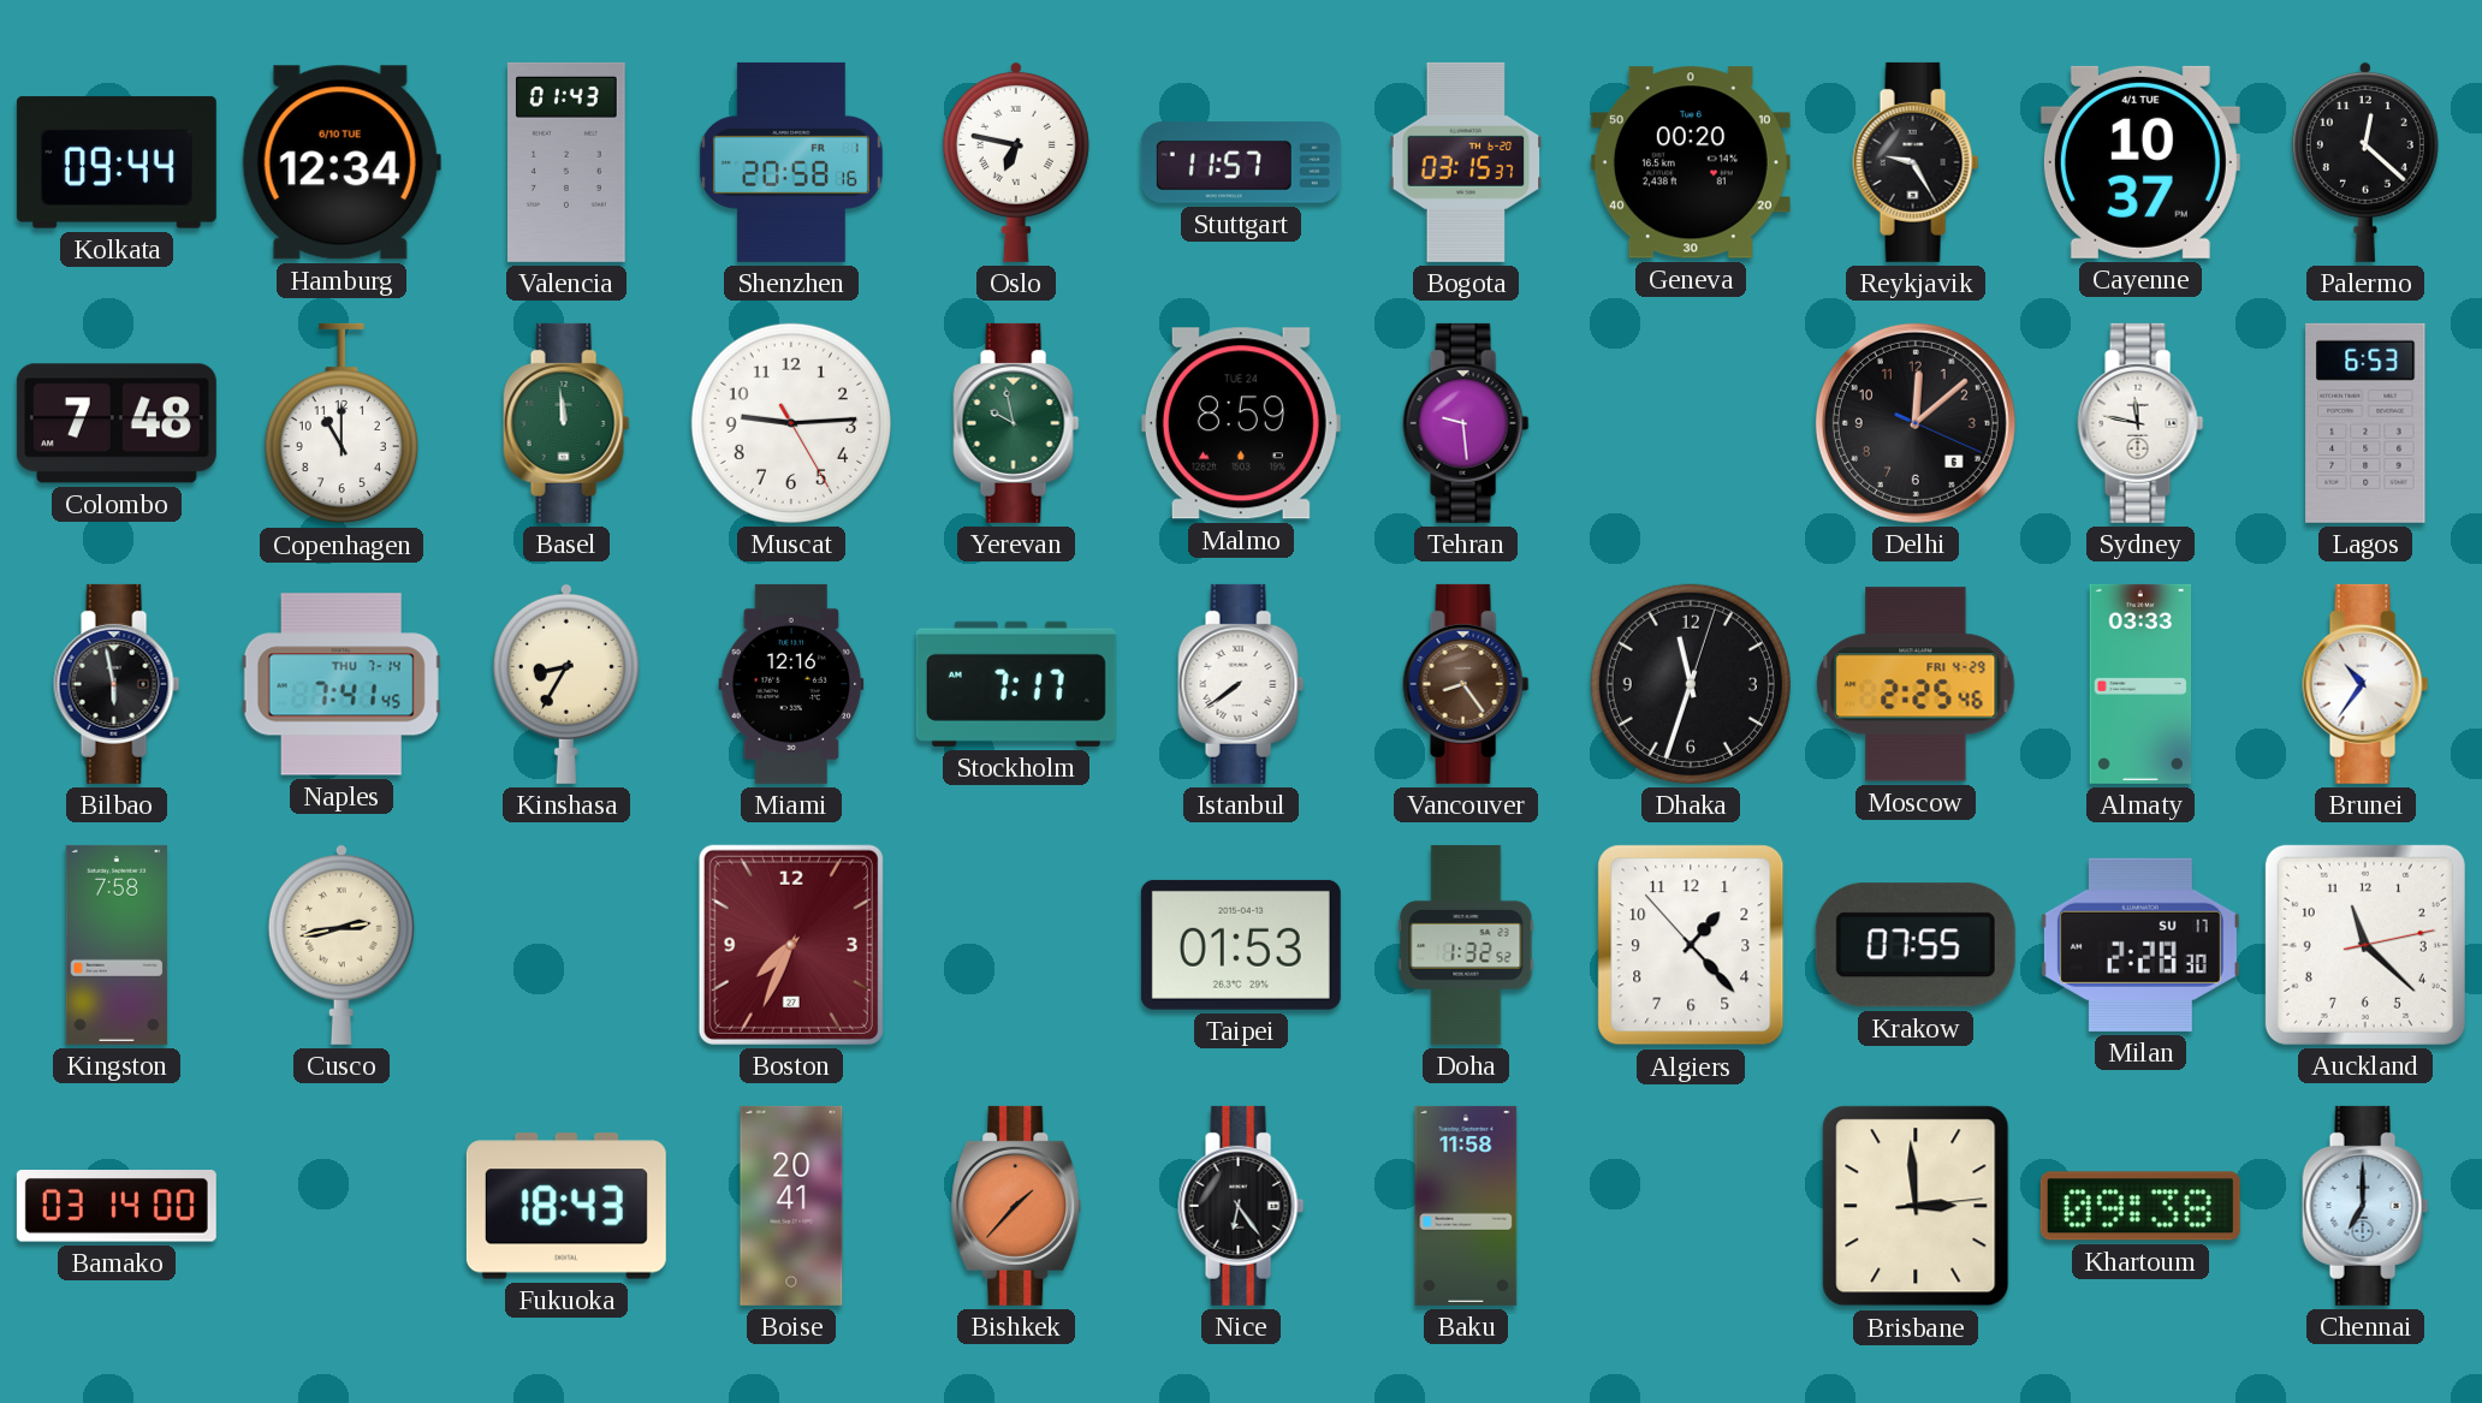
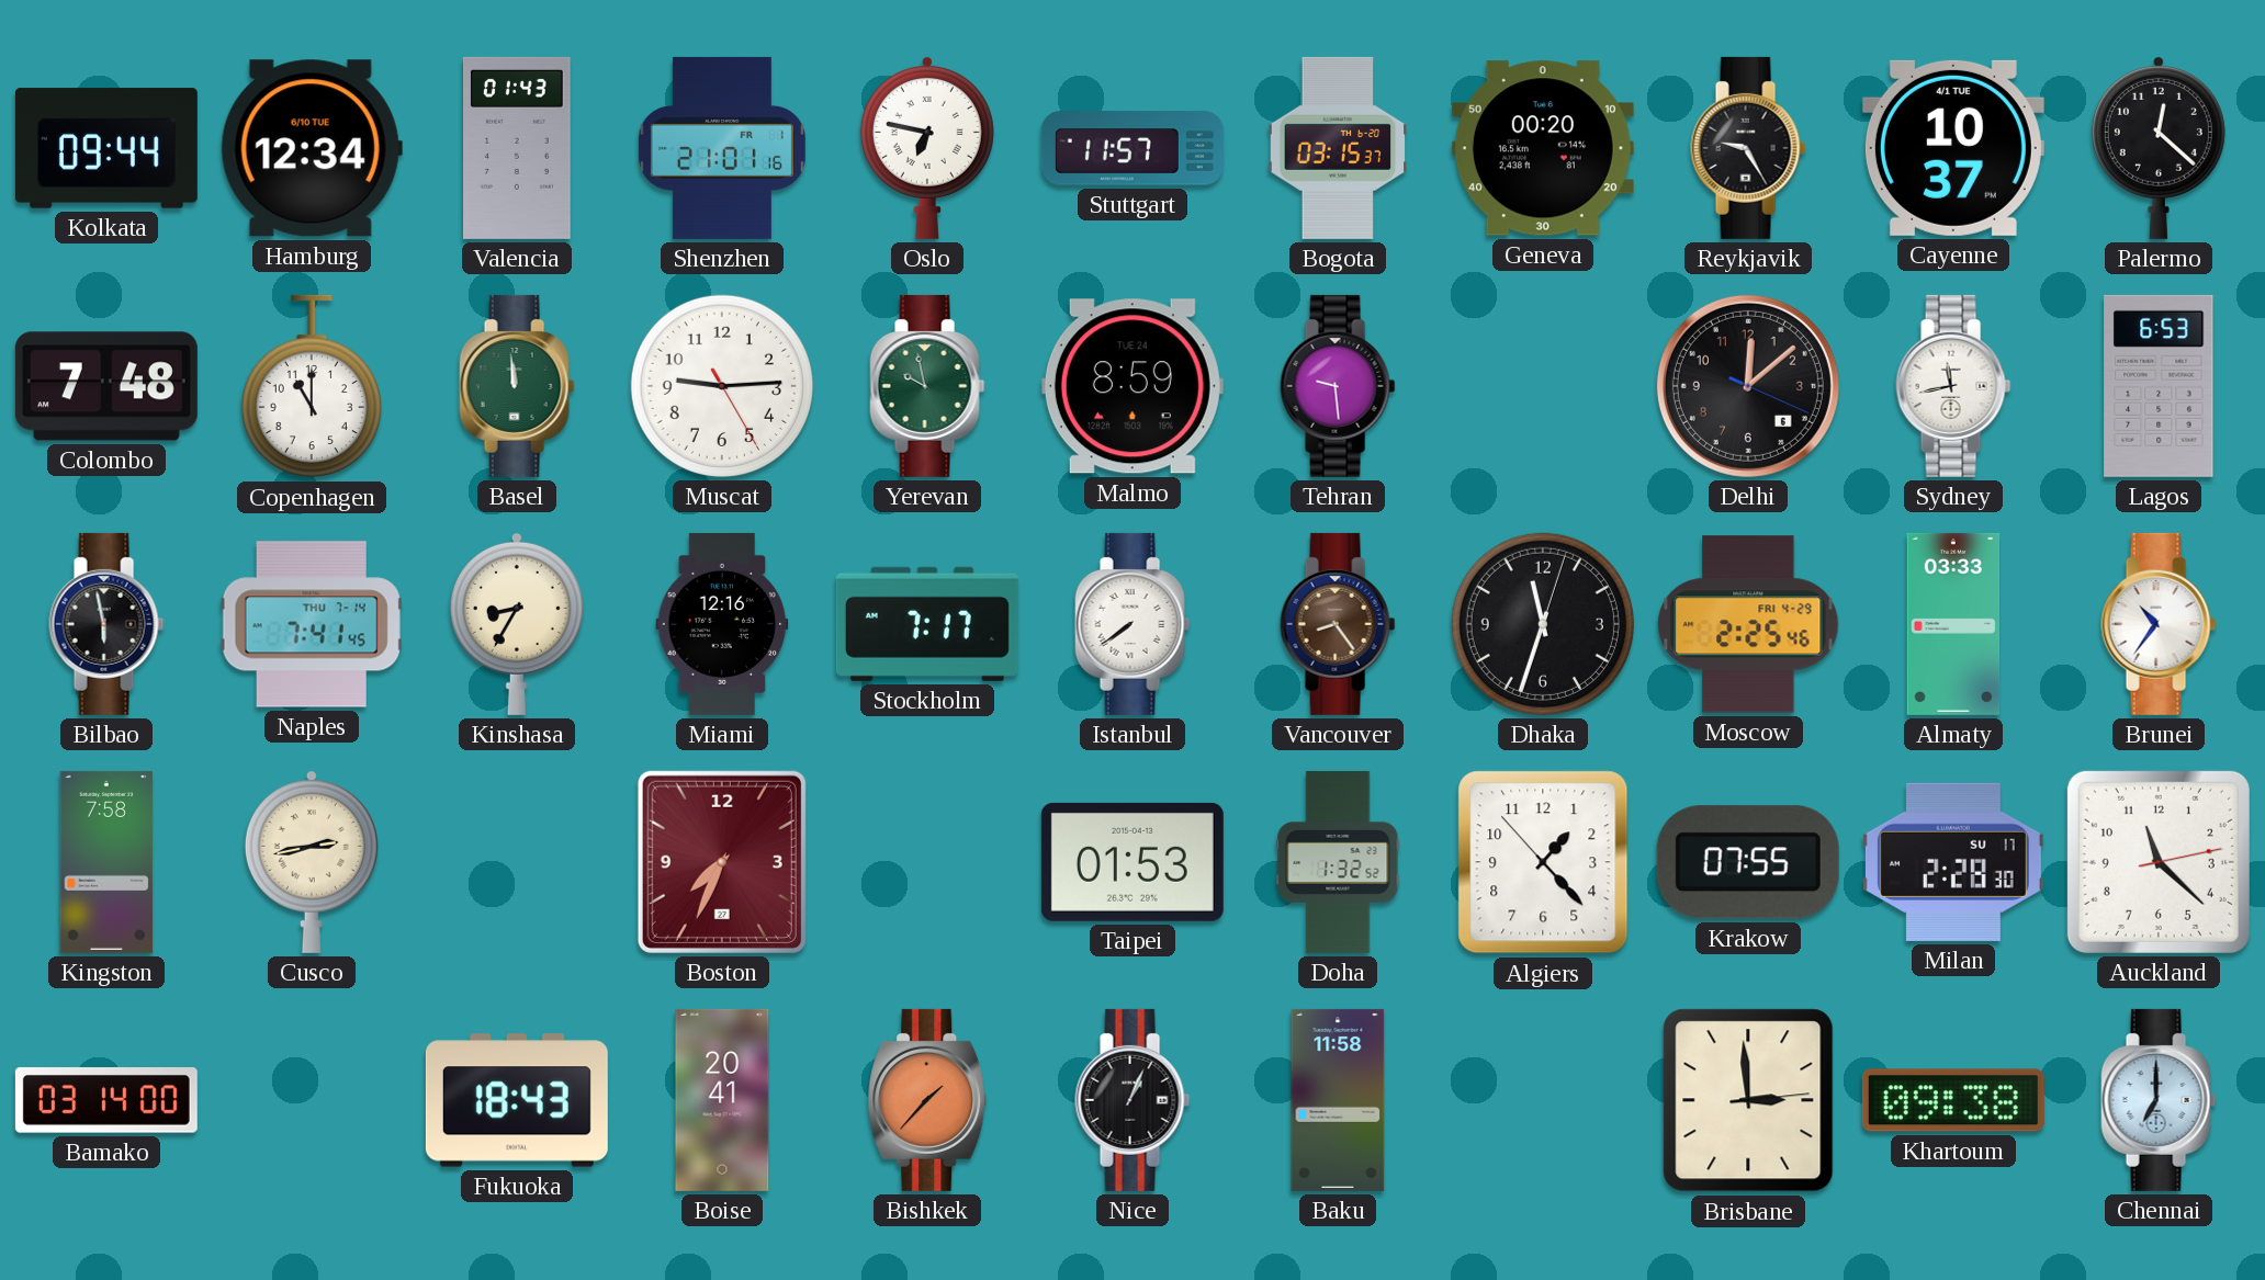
Shenzhen: 20:58 -> 21:01
Sydney: 11:47 -> 11:43
Nice: 6:24 -> 1:04
